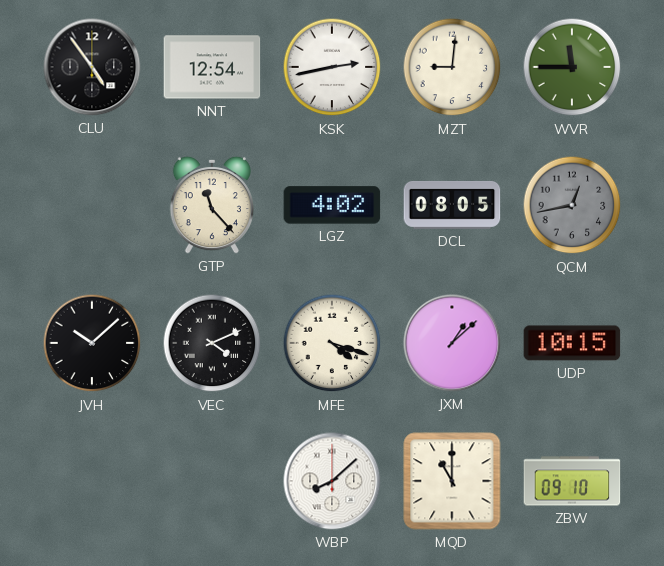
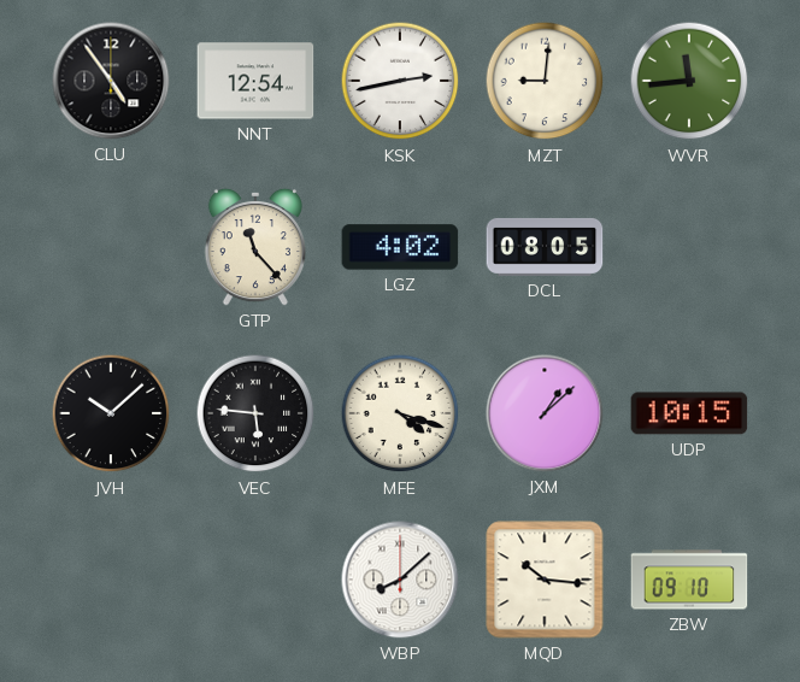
WVR: 11:45 -> 11:44
QCM: 12:43 -> none
VEC: 4:11 -> 5:46
MQD: 11:00 -> 10:16
